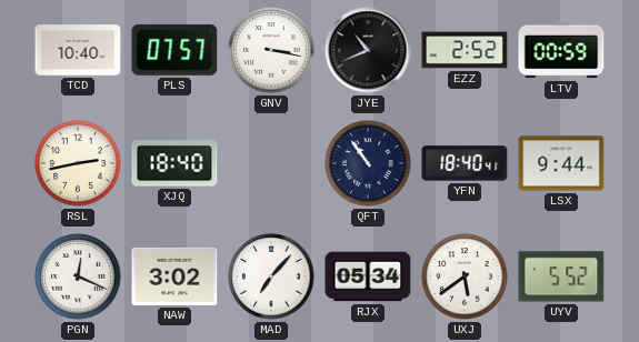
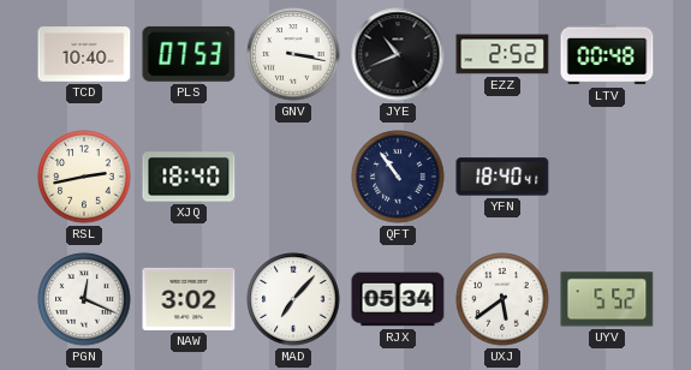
PLS: 07:57 -> 07:53
LTV: 00:59 -> 00:48
LSX: 9:44 -> none
